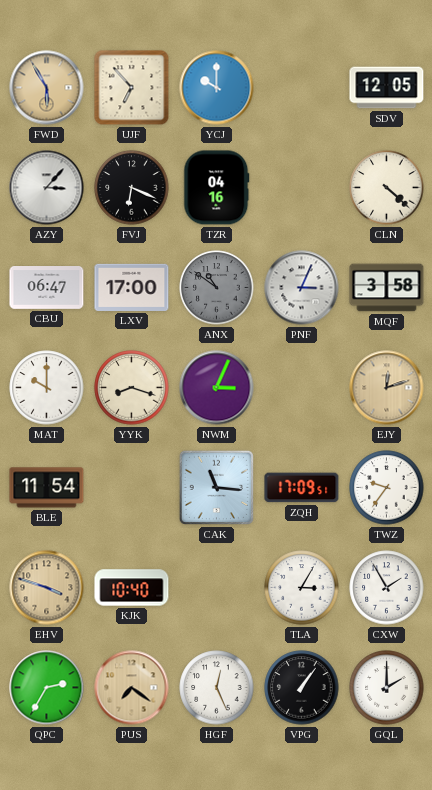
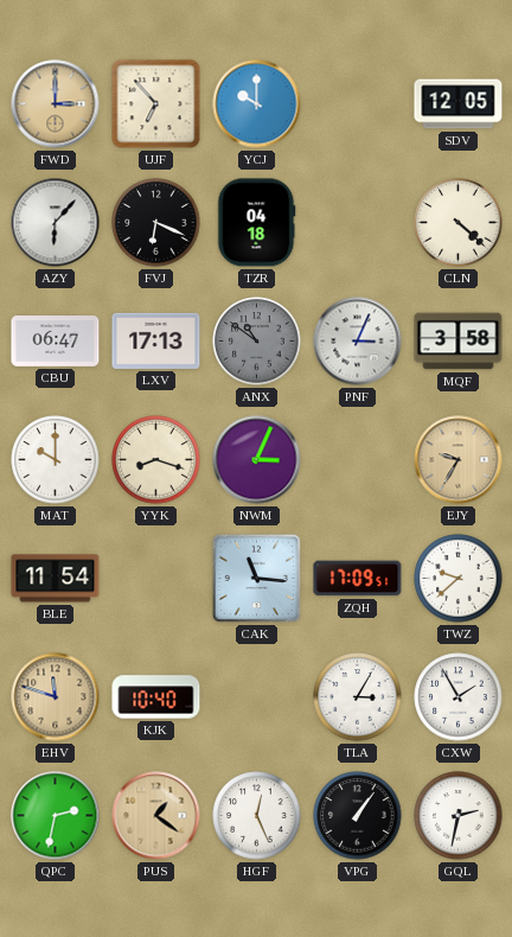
FWD: 5:55 -> 3:00
AZY: 3:07 -> 6:07
TZR: 04:16 -> 04:18
LXV: 17:00 -> 17:13
EJY: 12:12 -> 9:35
TWZ: 9:36 -> 9:38
EHV: 3:48 -> 11:48
QPC: 2:35 -> 2:32
PUS: 7:21 -> 1:21
GQL: 2:00 -> 2:32
